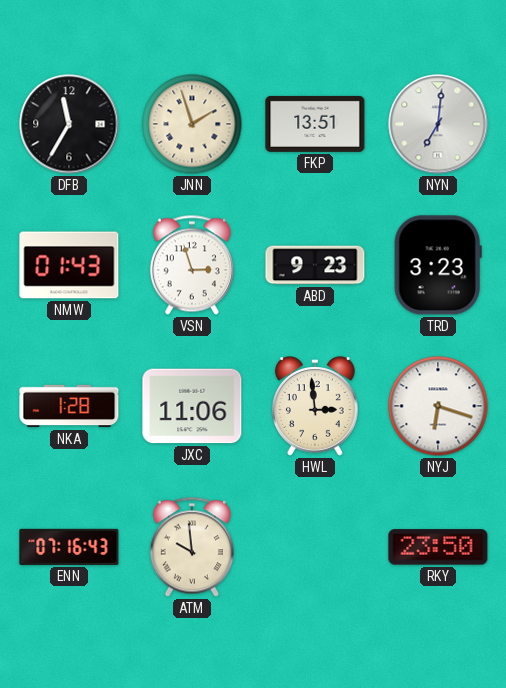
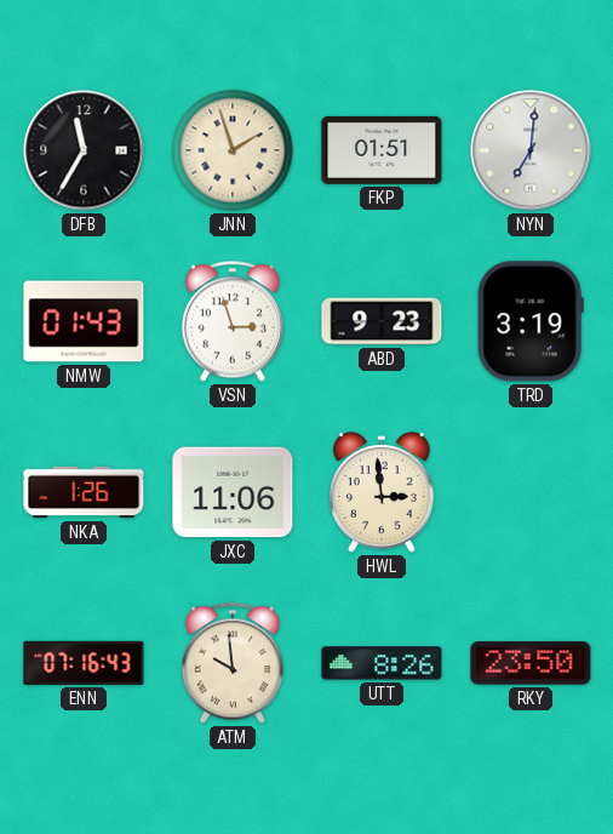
FKP: 13:51 -> 01:51
TRD: 3:23 -> 3:19
NKA: 1:28 -> 1:26
NYJ: 6:18 -> none
UTT: none -> 8:26
